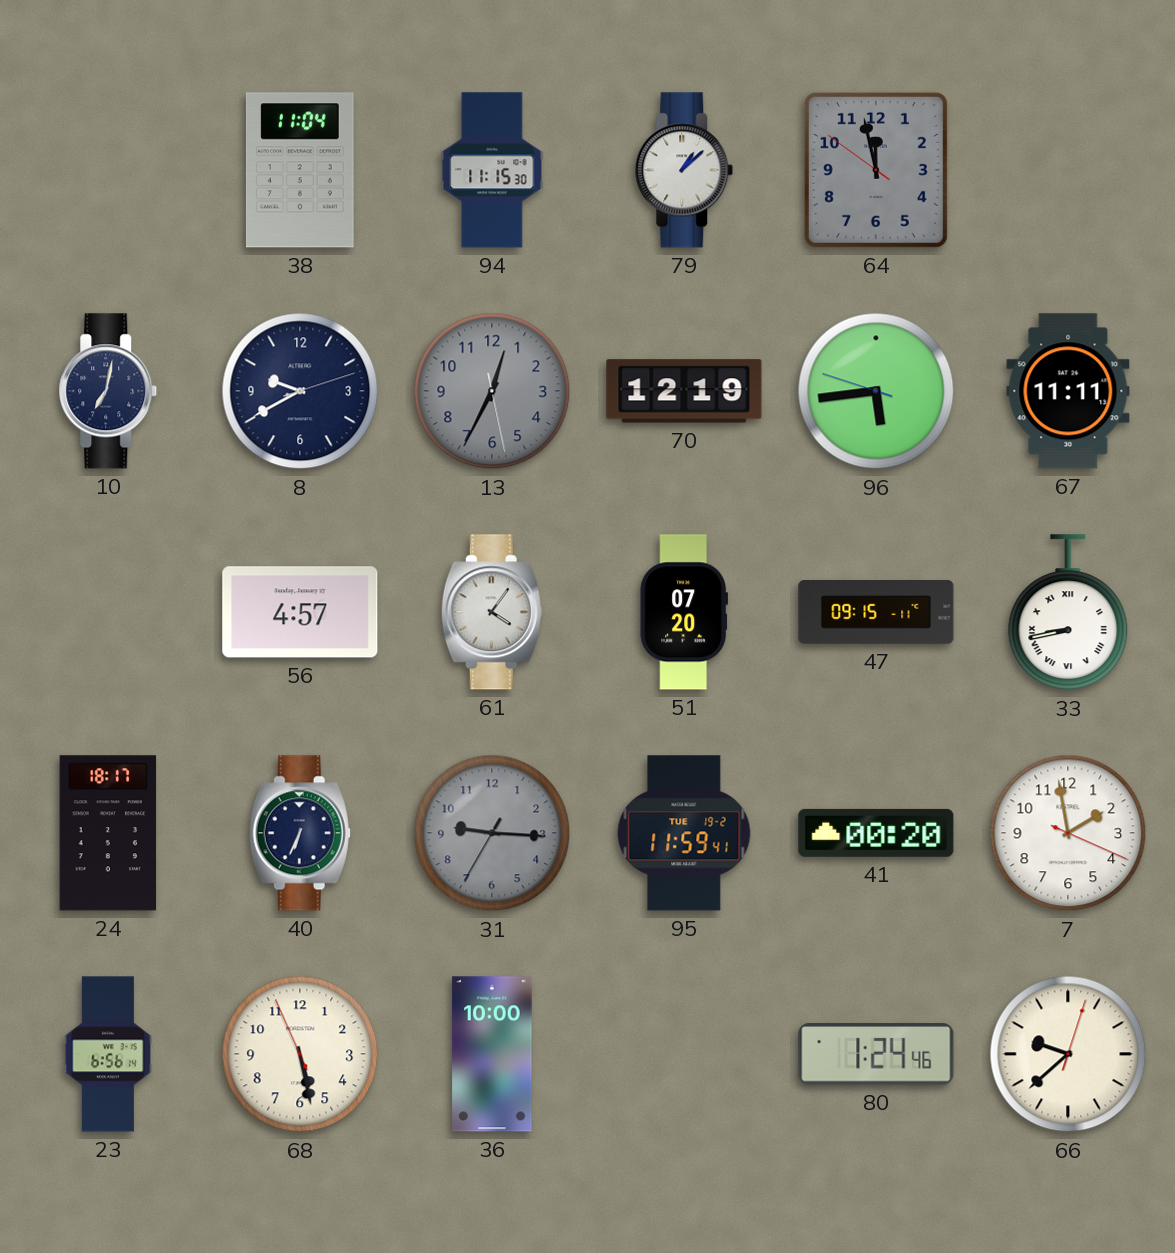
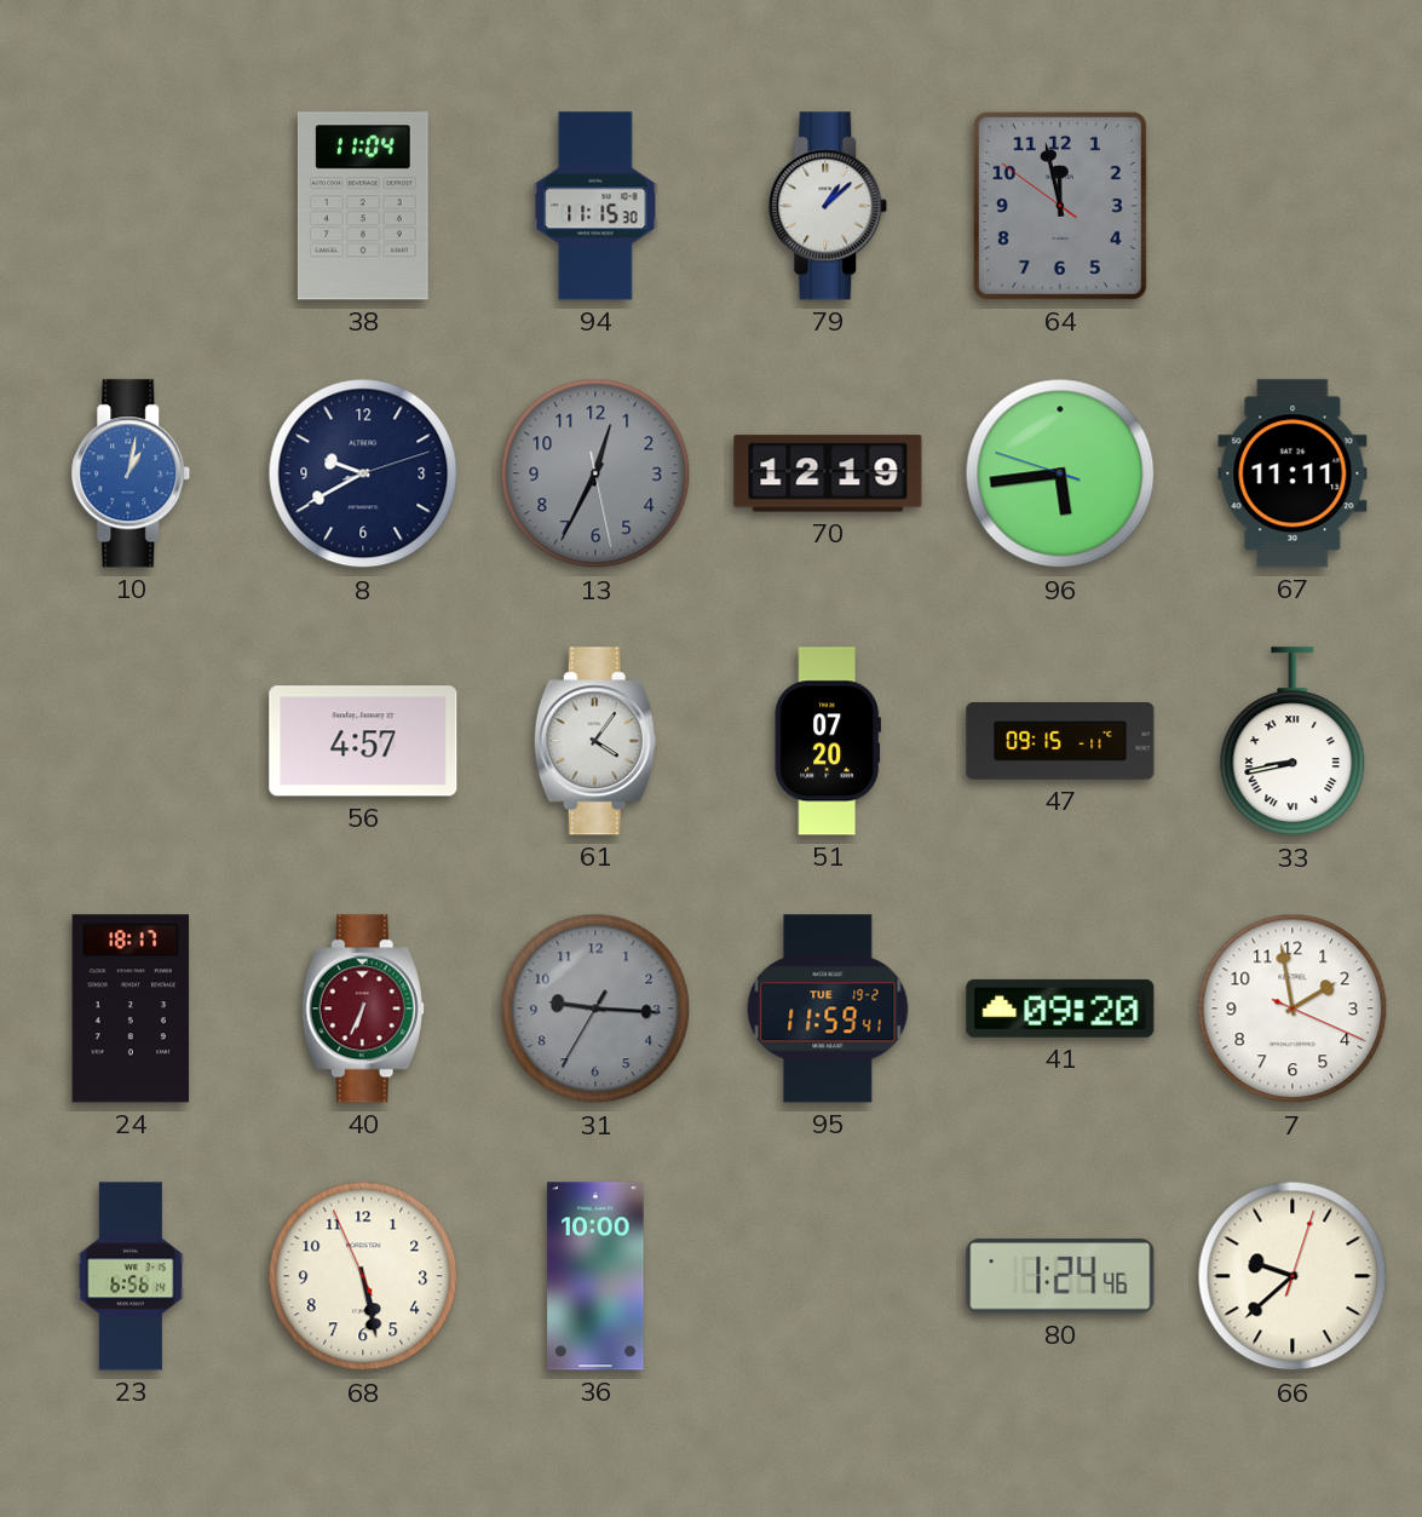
10: 7:02 -> 1:02
10 dial: navy -> blue
40 dial: navy -> burgundy
41: 00:20 -> 09:20
